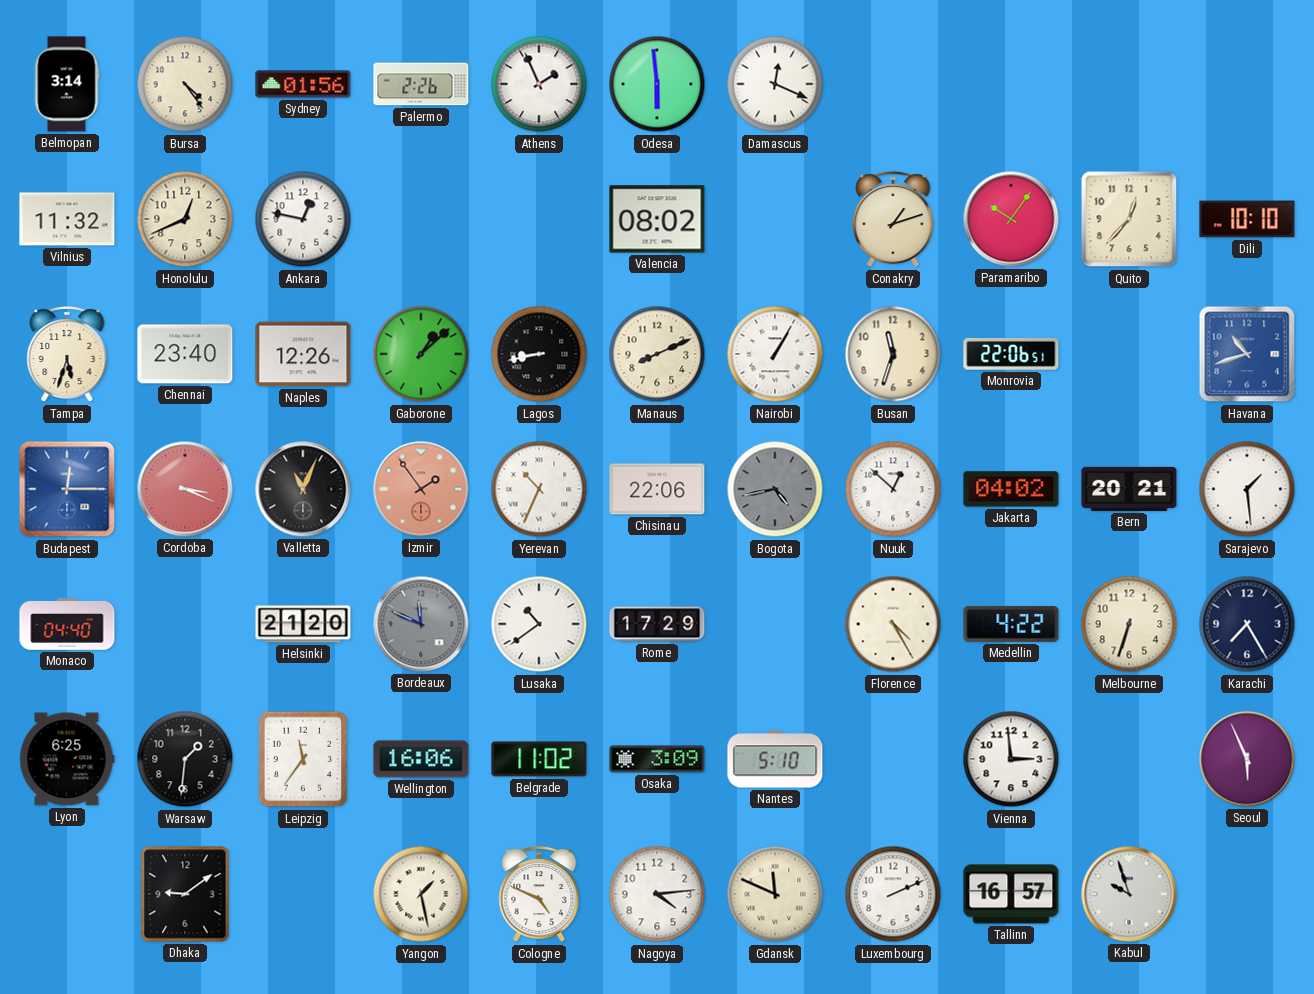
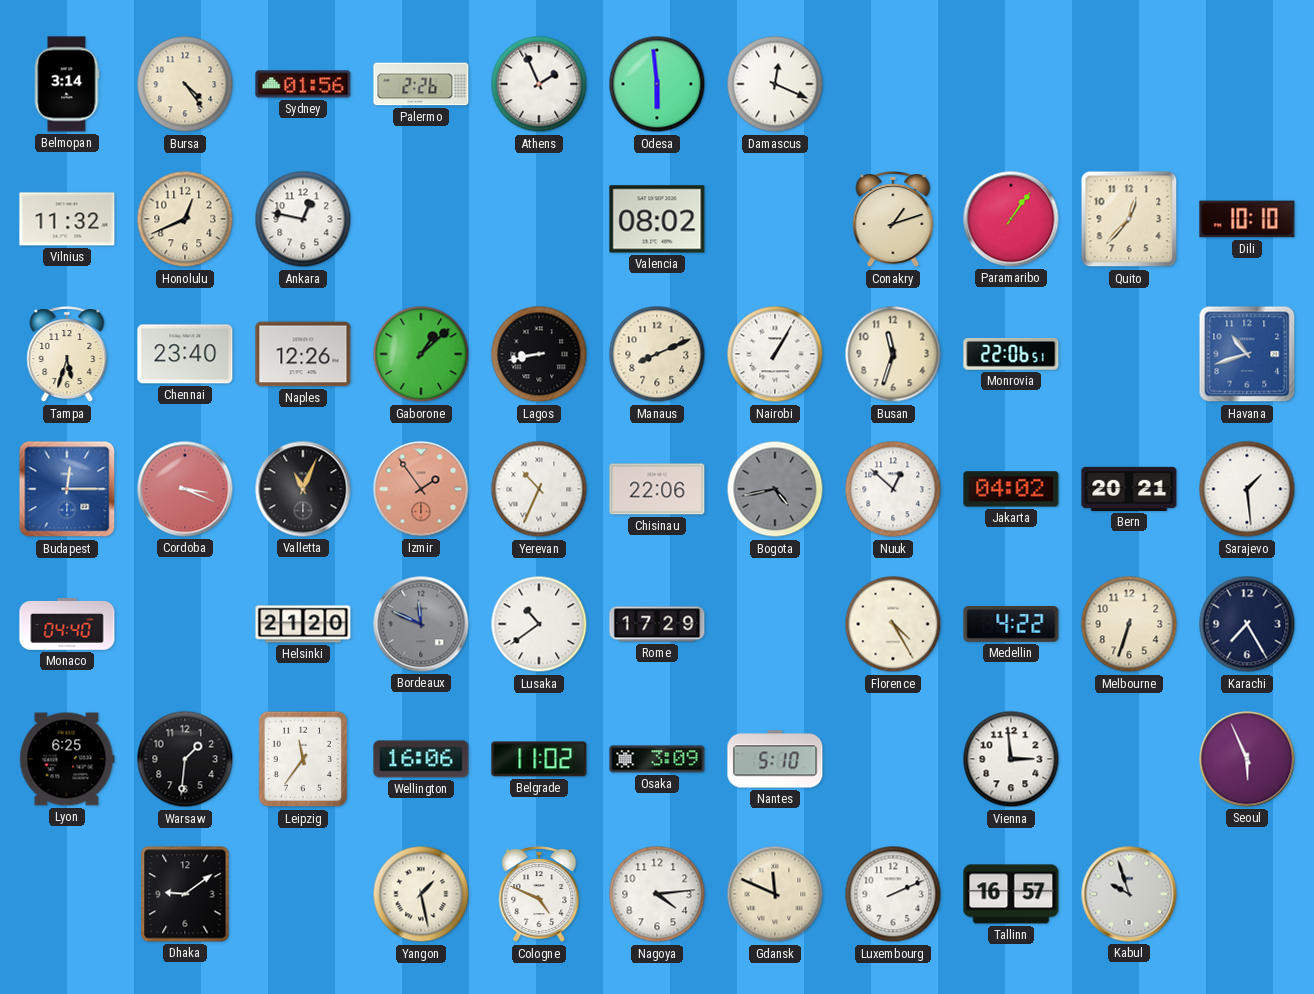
Paramaribo: 10:06 -> 1:06
